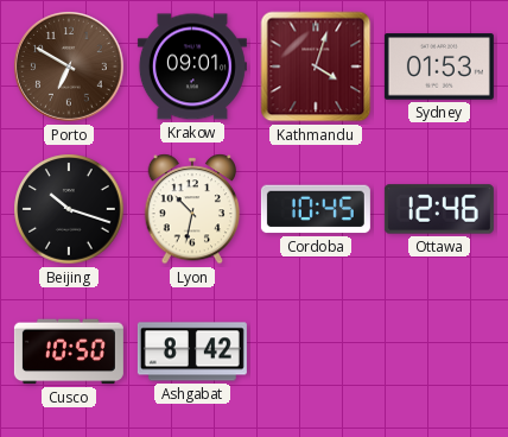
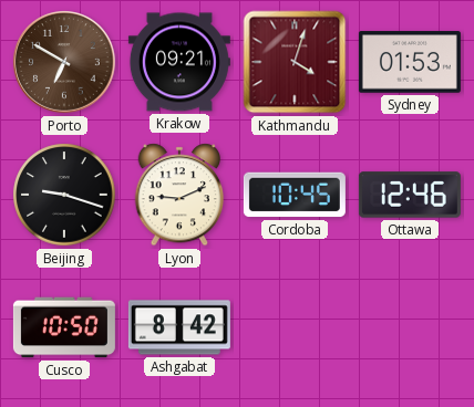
Krakow: 09:01 -> 09:21
Beijing: 10:18 -> 9:18
Lyon: 10:32 -> 9:11
